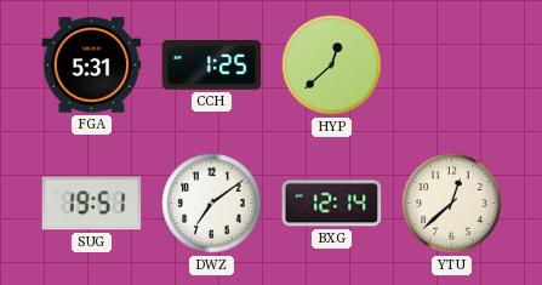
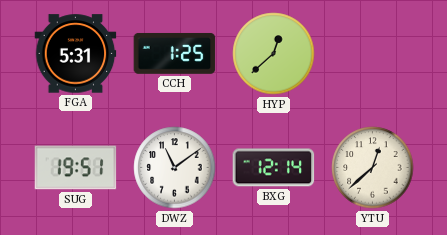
DWZ: 7:09 -> 11:09
